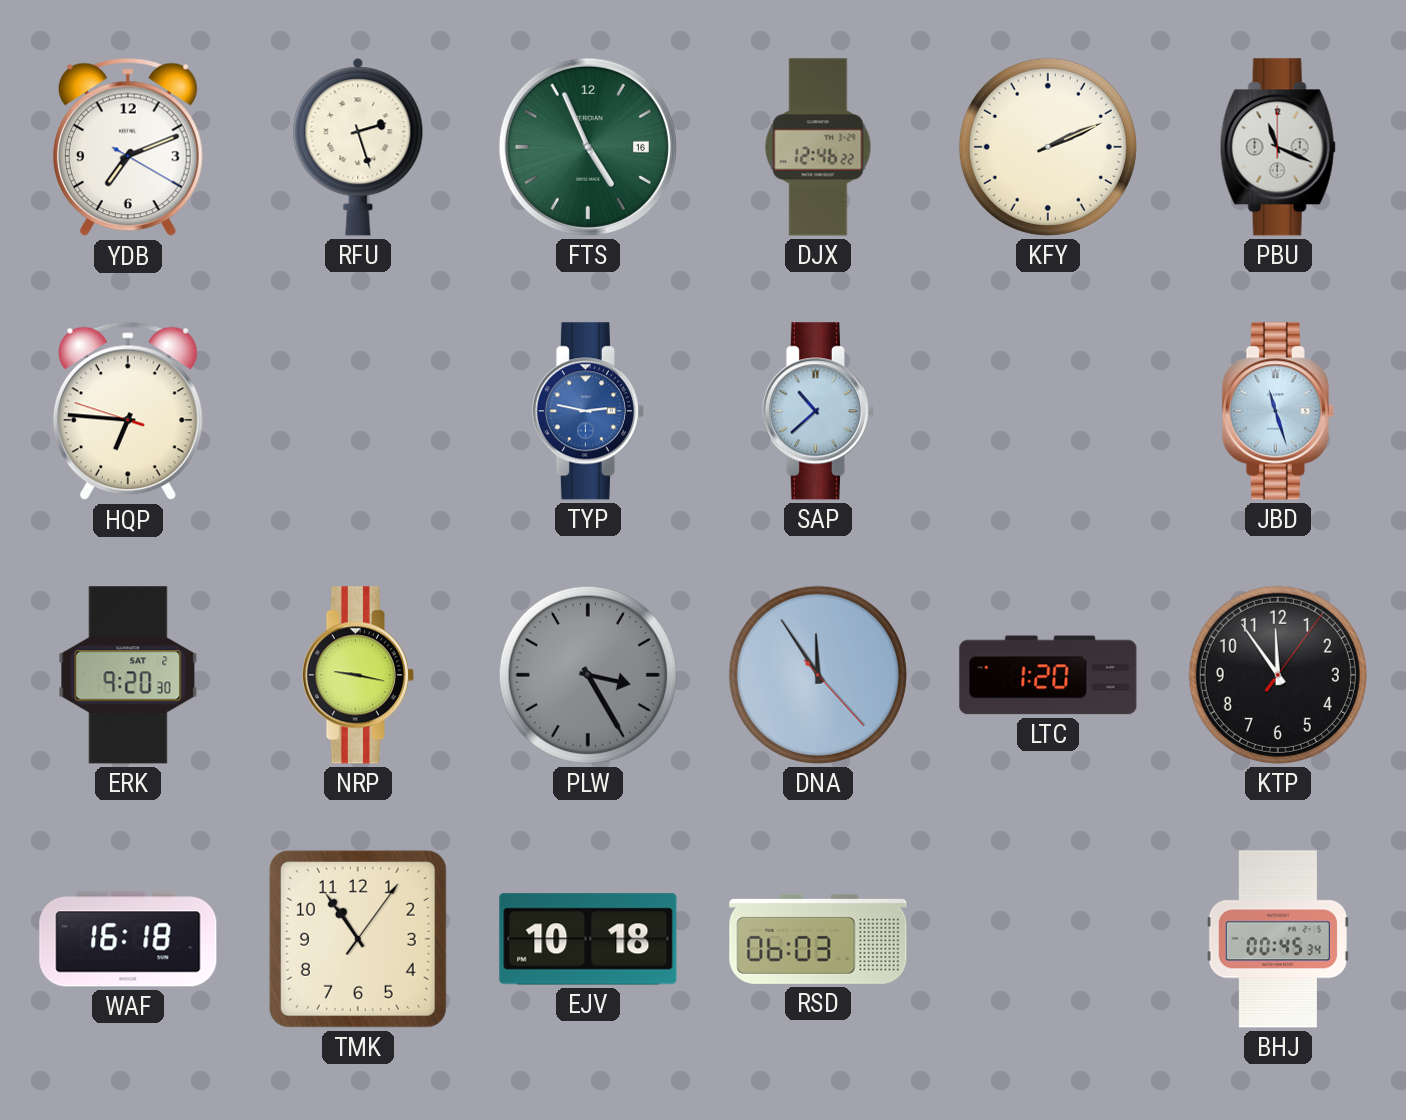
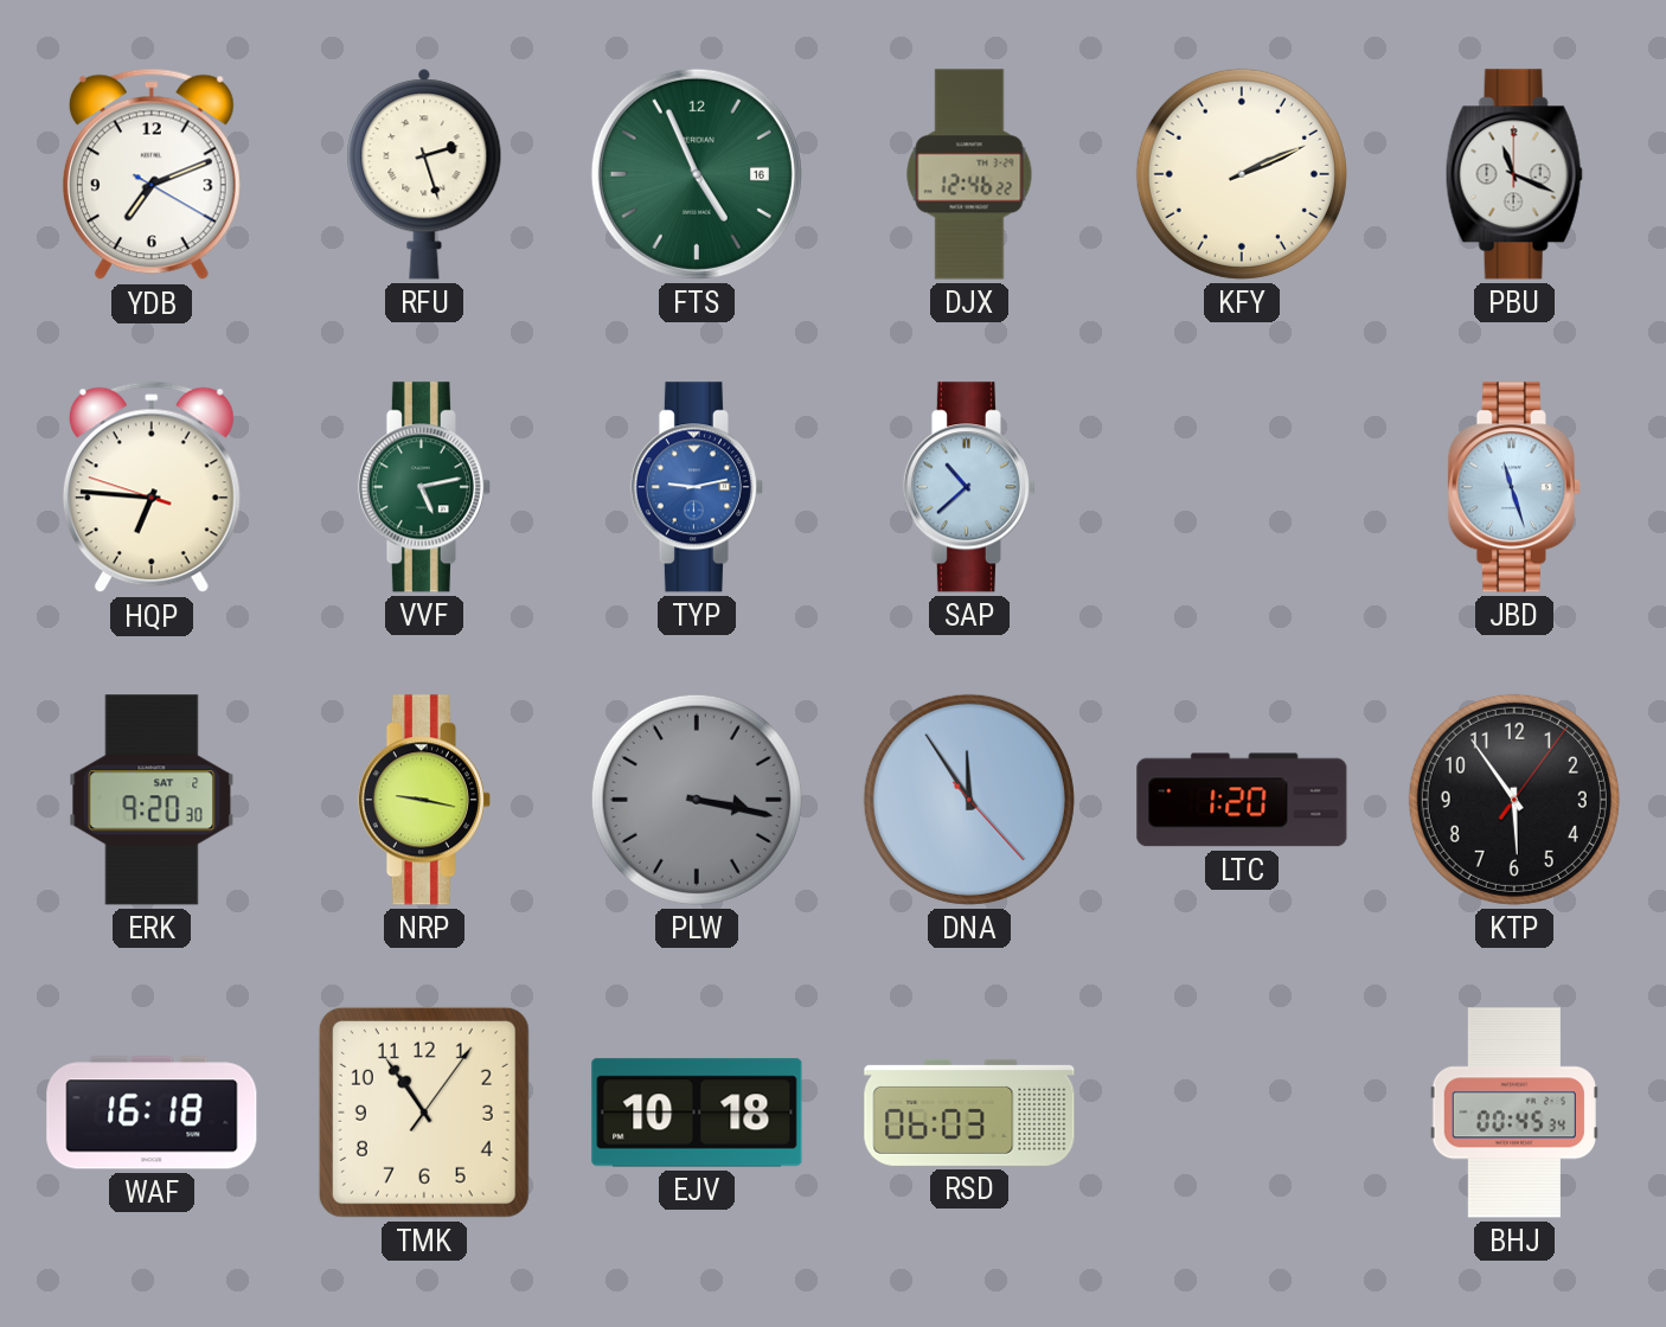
VVF: none -> 5:13
TYP: 2:47 -> 9:13
PLW: 3:25 -> 3:17
KTP: 11:54 -> 5:54
